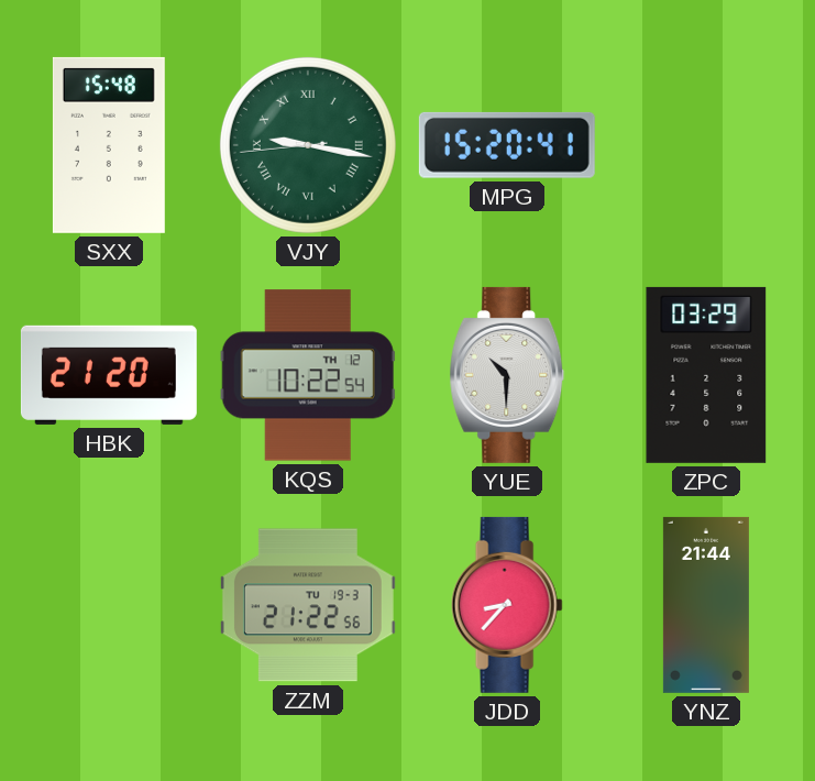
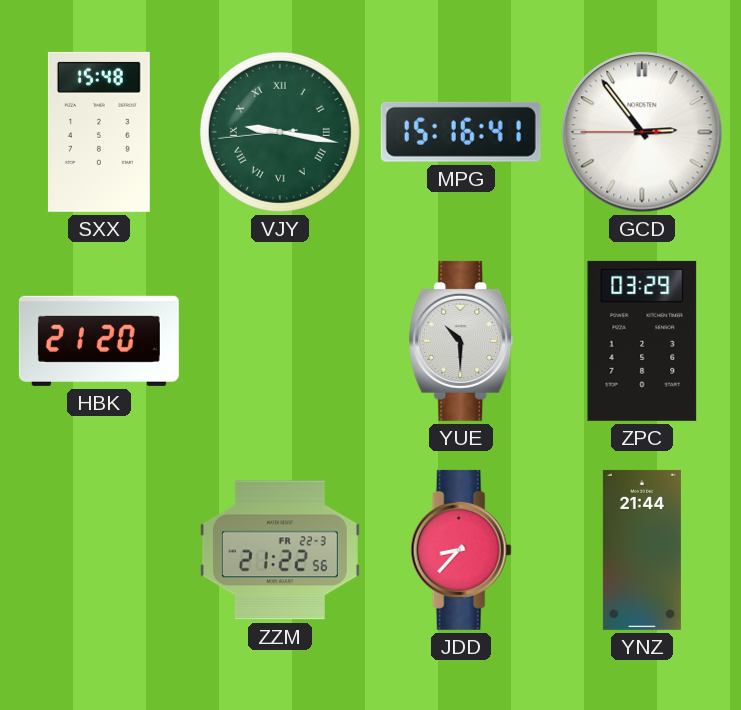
MPG: 15:20 -> 15:16
GCD: none -> 2:53
KQS: 10:22 -> none
ZZM date: TU 19-3 -> FR 22-3
